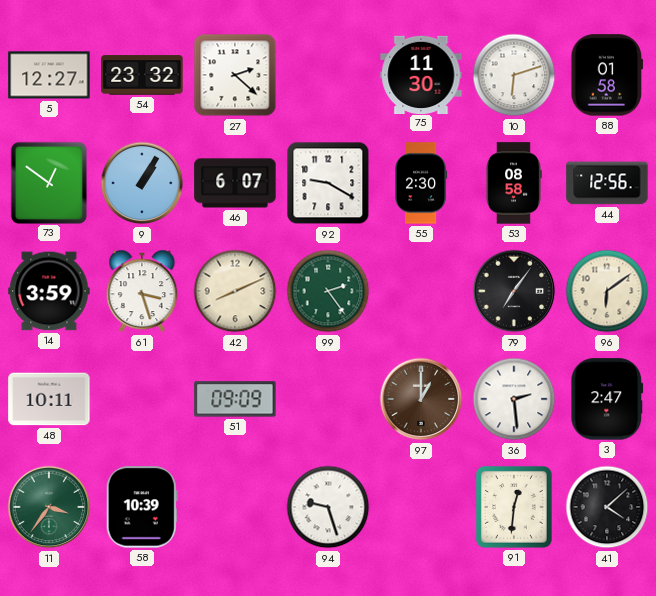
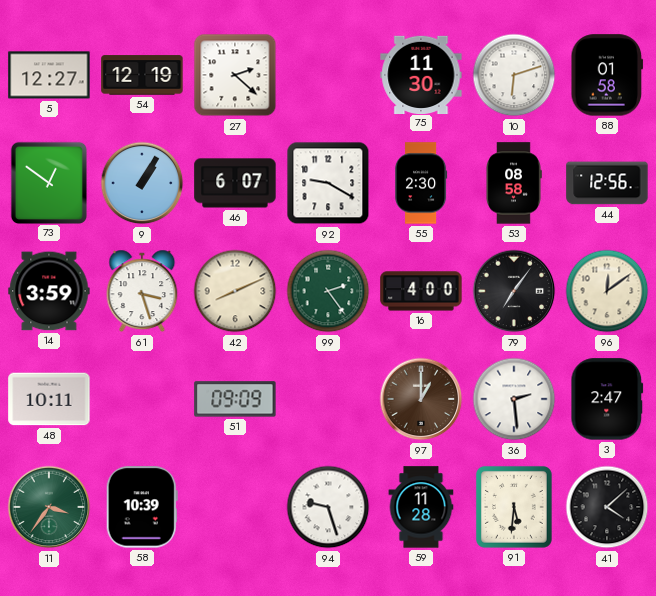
54: 23:32 -> 12:19
16: none -> 4:00
96: 6:09 -> 12:09
59: none -> 11:28
91: 12:31 -> 5:31
